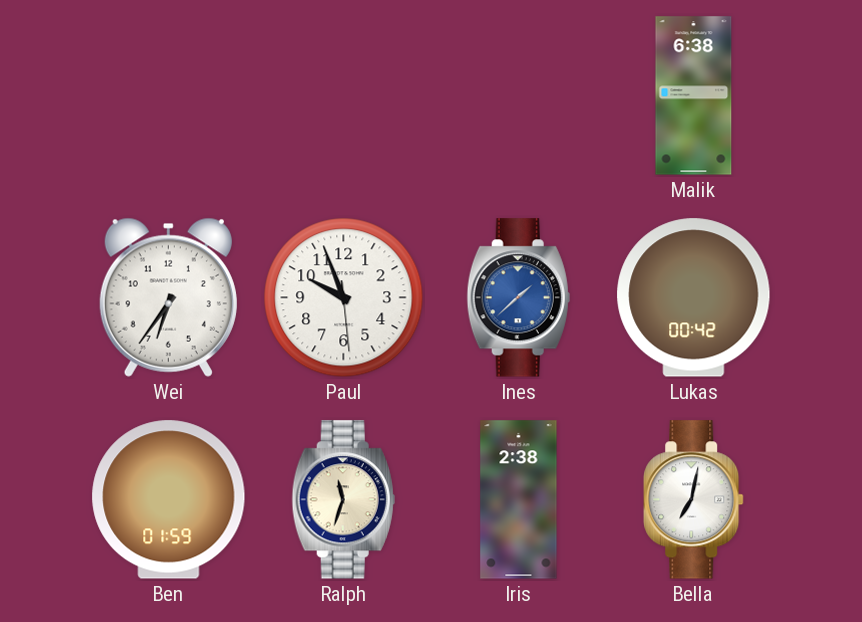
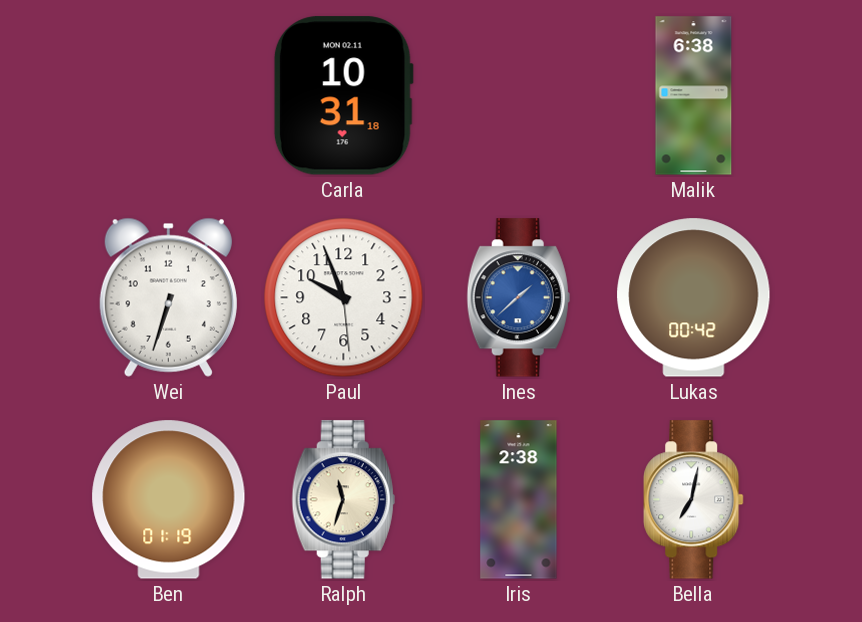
Carla: none -> 10:31
Wei: 6:36 -> 6:33
Ben: 01:59 -> 01:19
